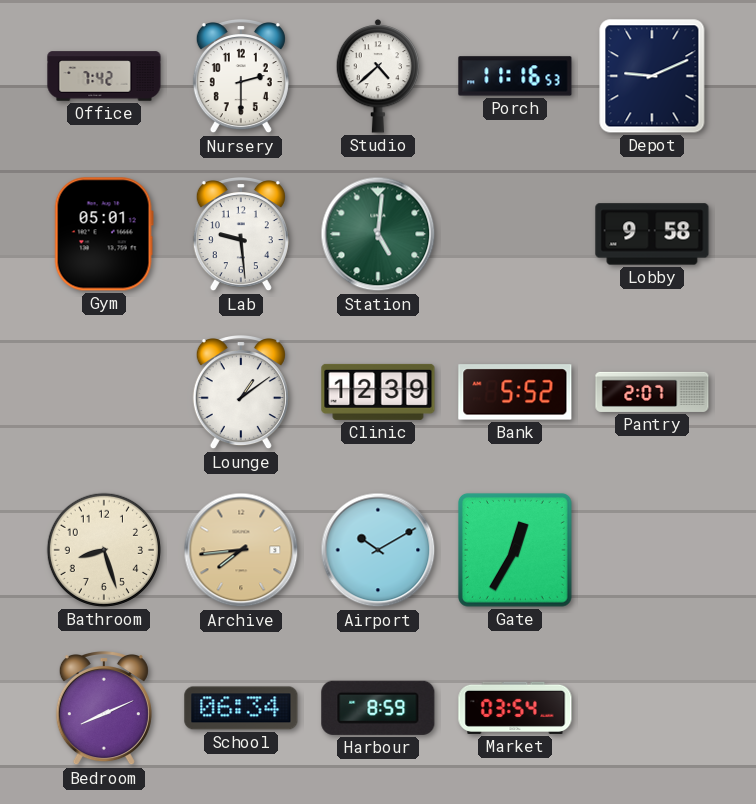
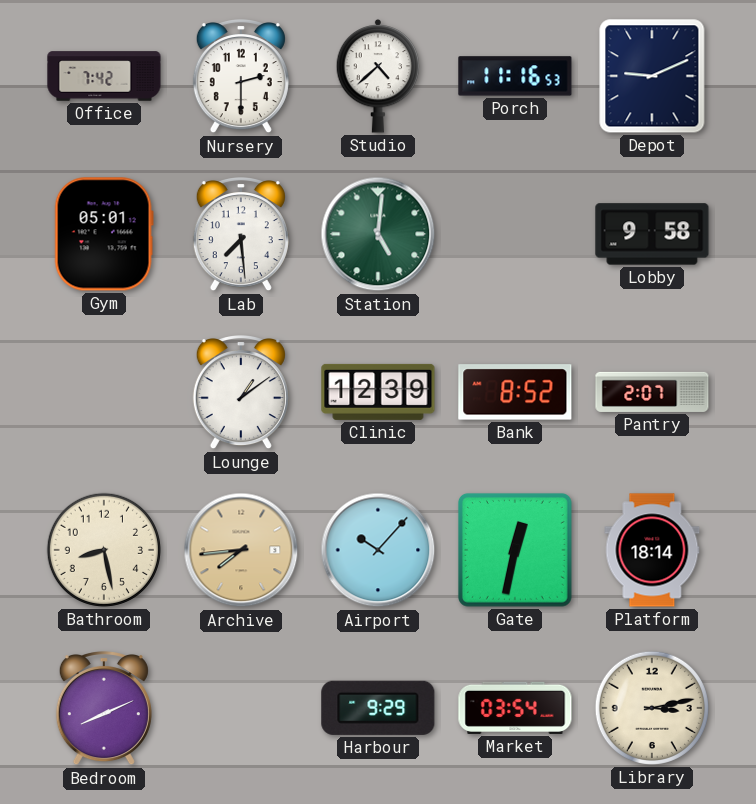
Lab: 9:29 -> 7:29
Bank: 5:52 -> 8:52
Bathroom: 8:27 -> 8:28
Airport: 10:10 -> 10:07
Gate: 12:35 -> 12:32
Platform: none -> 18:14
School: 06:34 -> none
Harbour: 8:59 -> 9:29
Library: none -> 3:13
